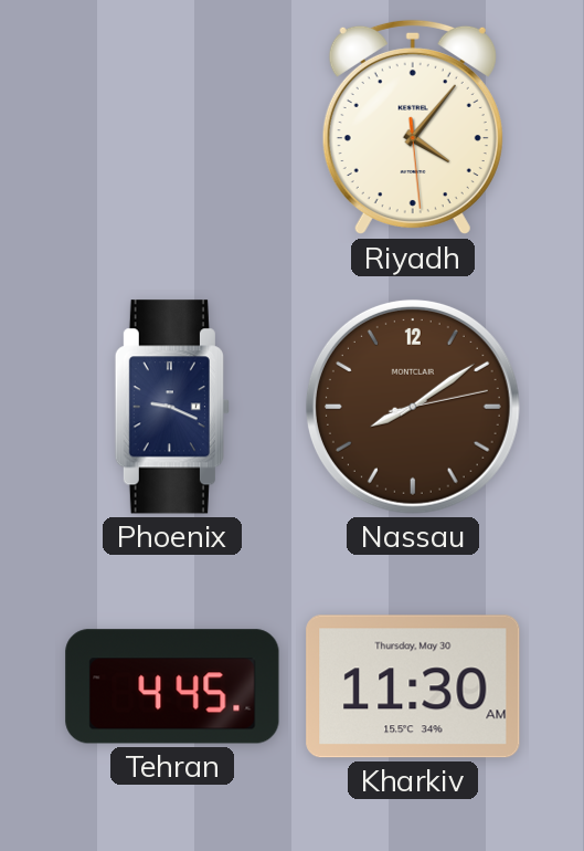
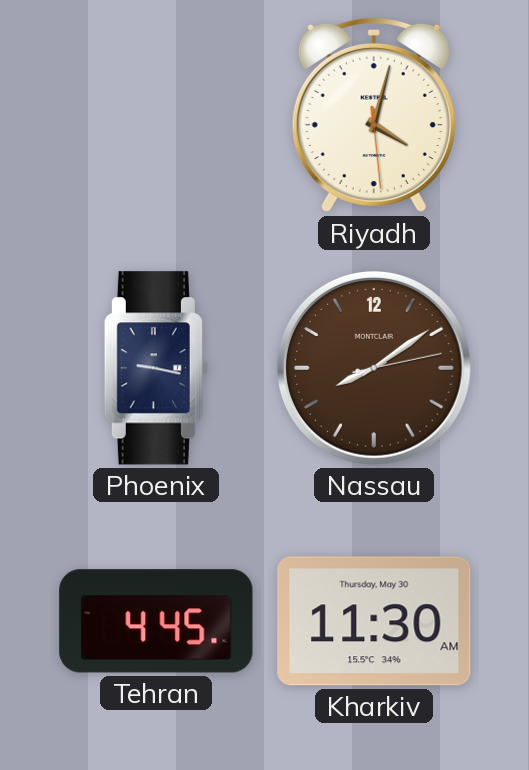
Riyadh: 4:06 -> 4:02
Phoenix: 9:19 -> 9:17
